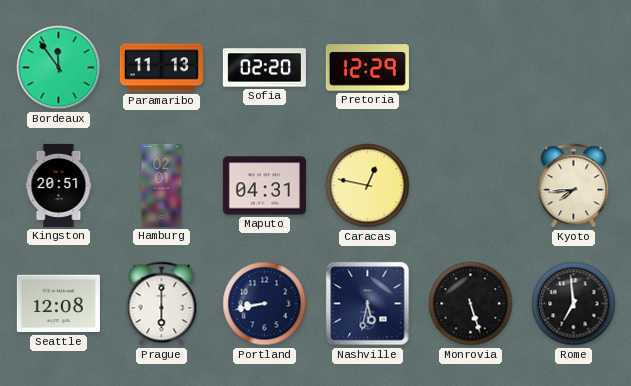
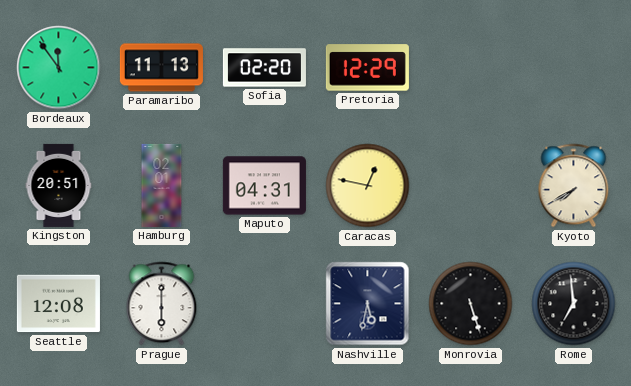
Kyoto: 7:44 -> 7:40
Portland: 8:43 -> none
